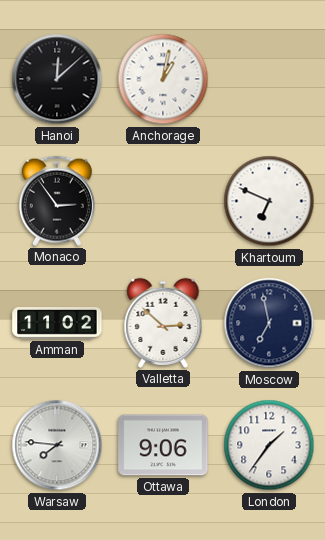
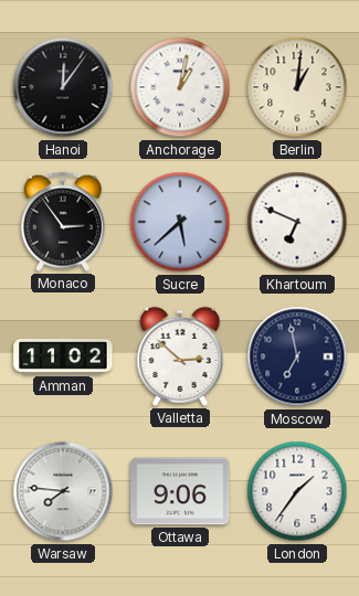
Hanoi: 12:08 -> 12:06
Berlin: none -> 1:01
Sucre: none -> 5:38
